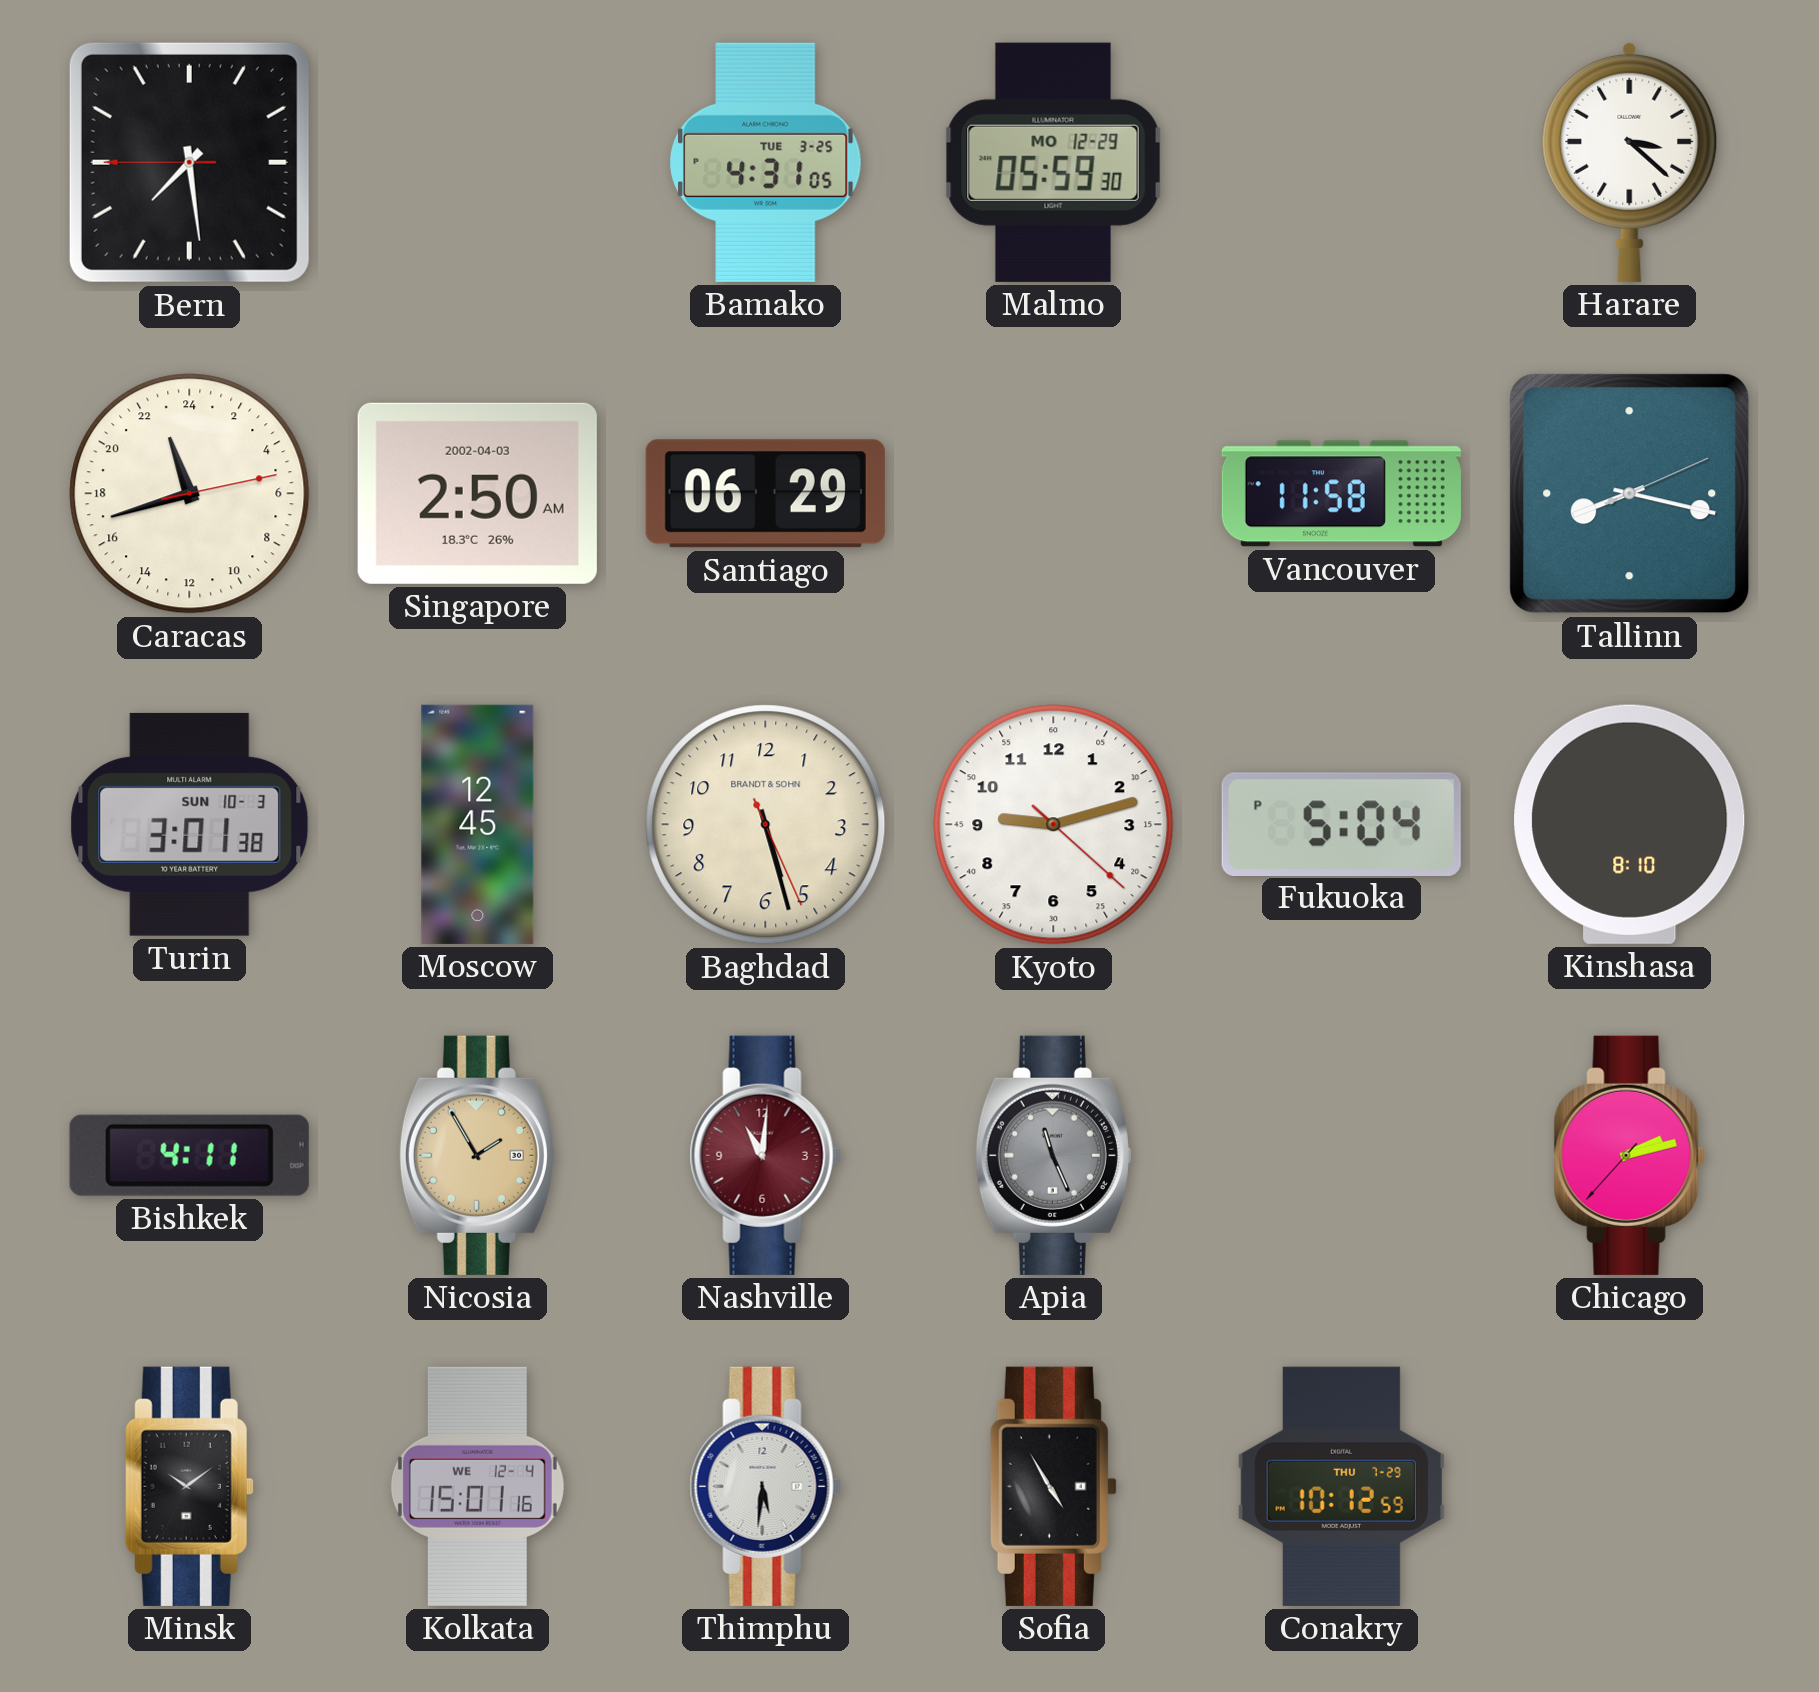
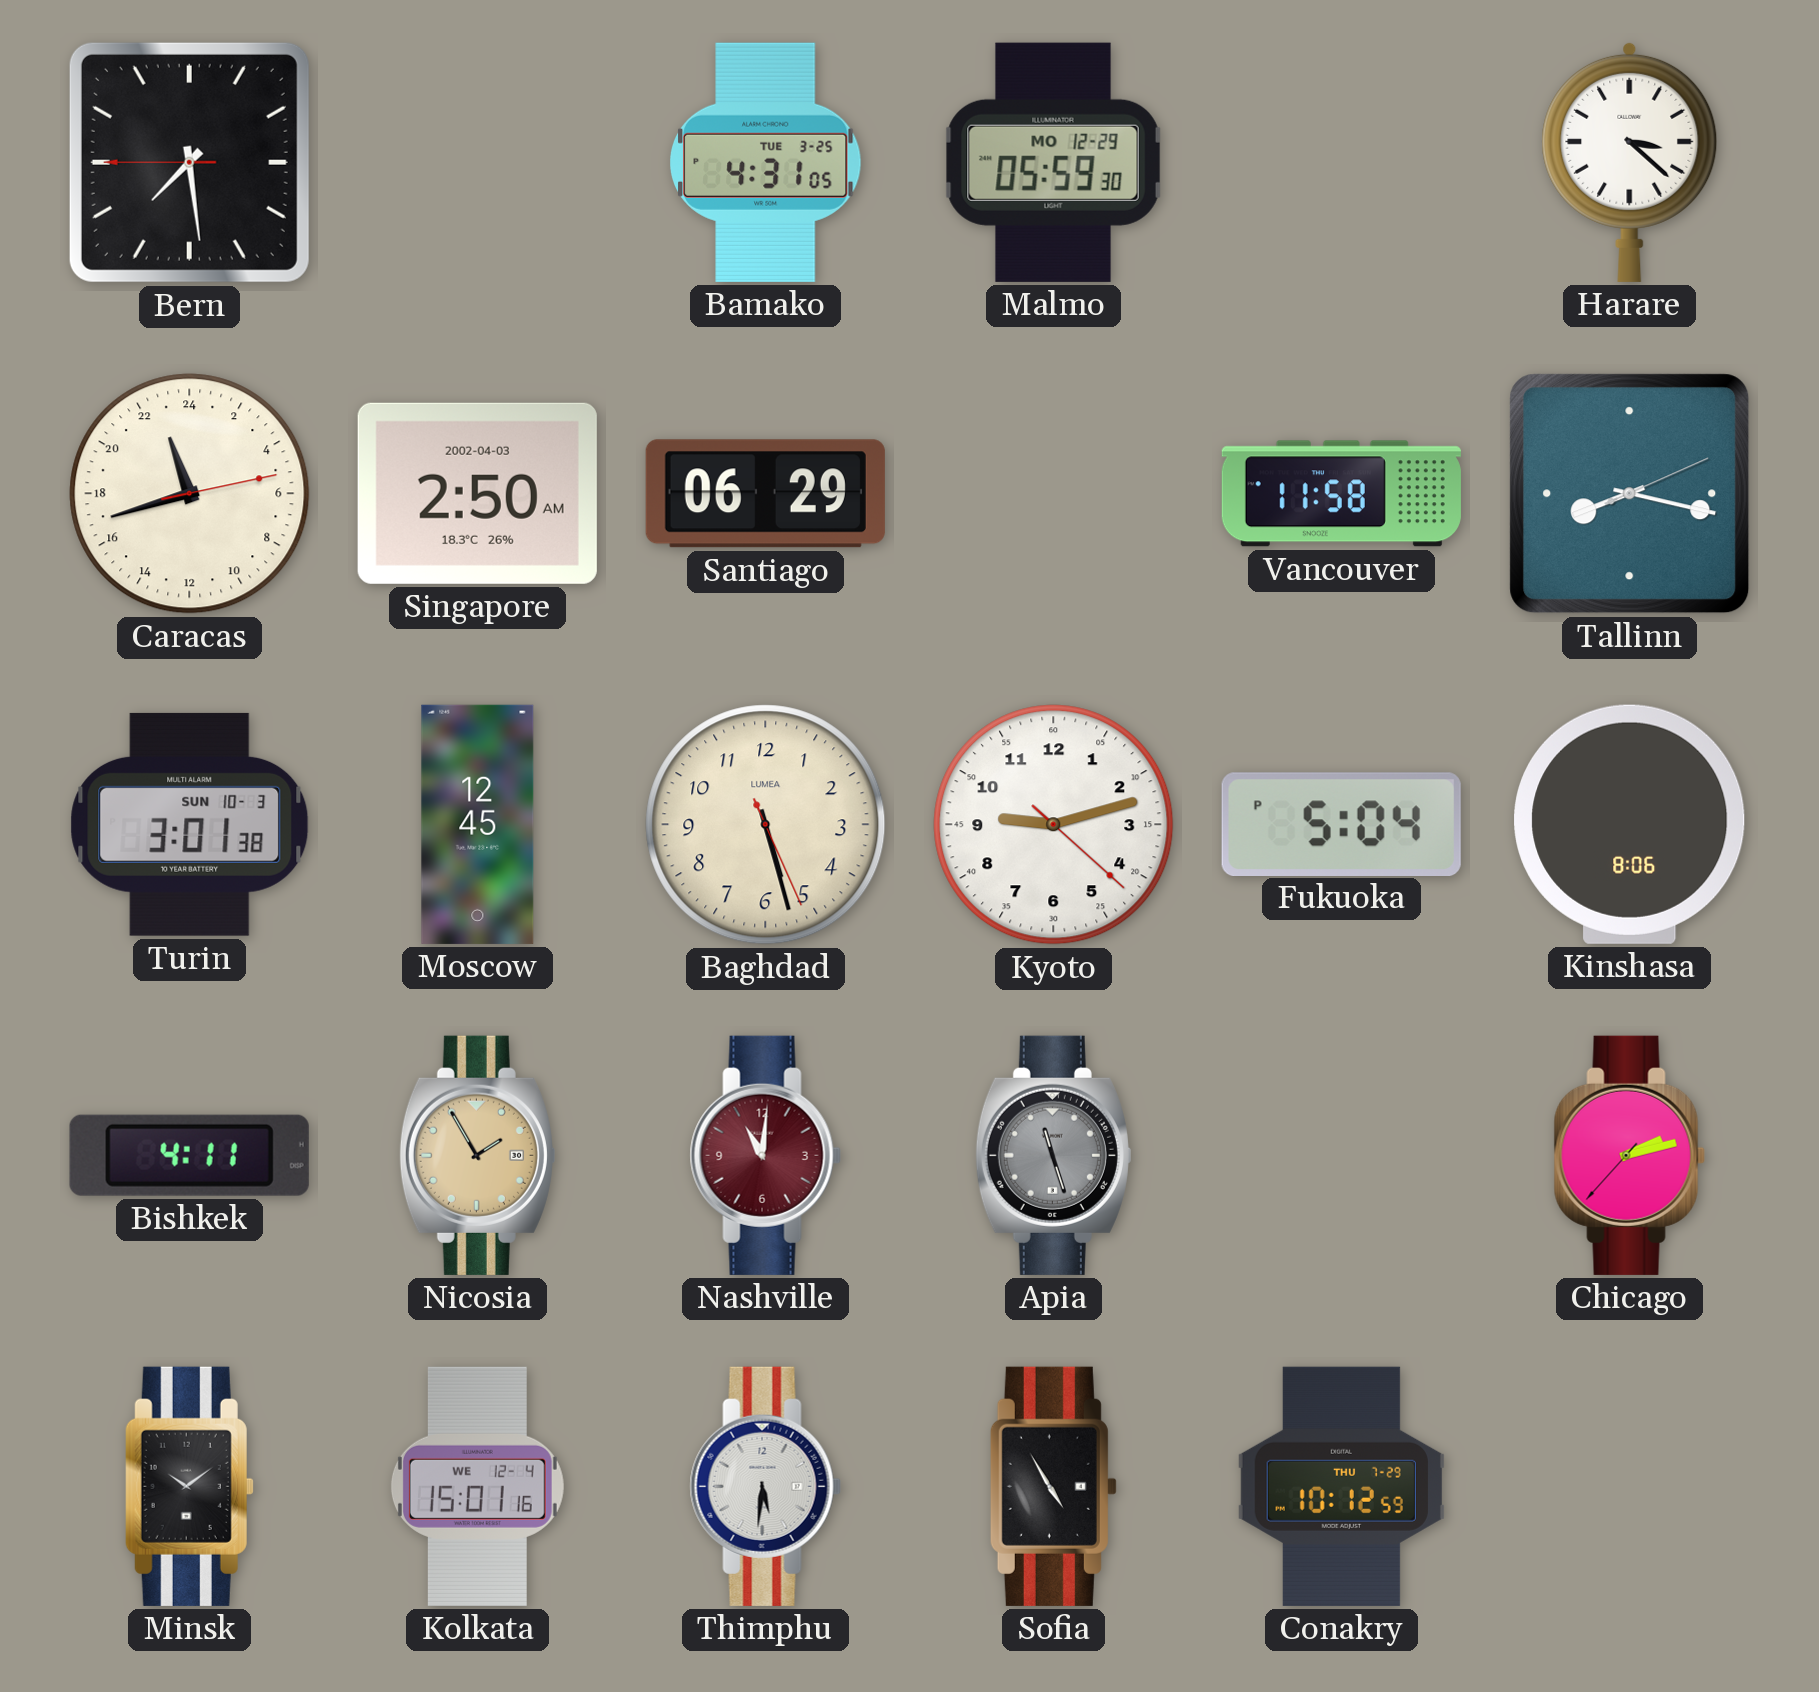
Baghdad brand: BRANDT & SOHN -> LUMEA
Kinshasa: 8:10 -> 8:06
Apia: 11:26 -> 11:27
